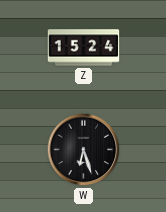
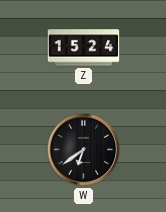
W: 6:27 -> 6:39
